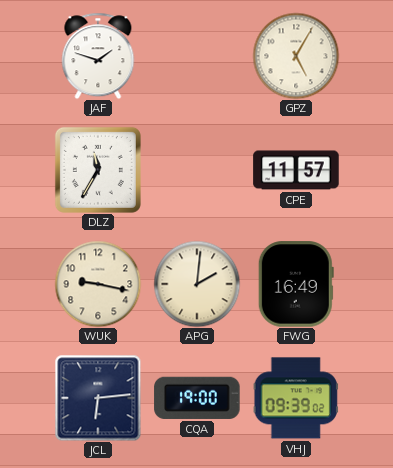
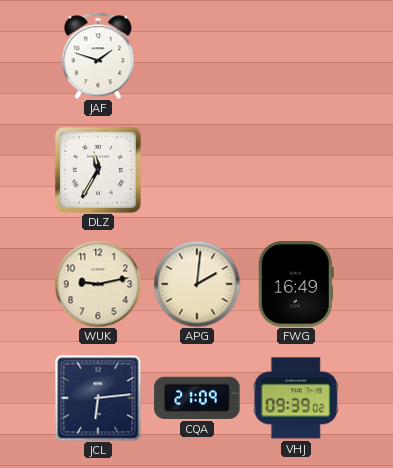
GPZ: 5:05 -> none
CPE: 11:57 -> none
WUK: 9:17 -> 9:13
CQA: 19:00 -> 21:09
